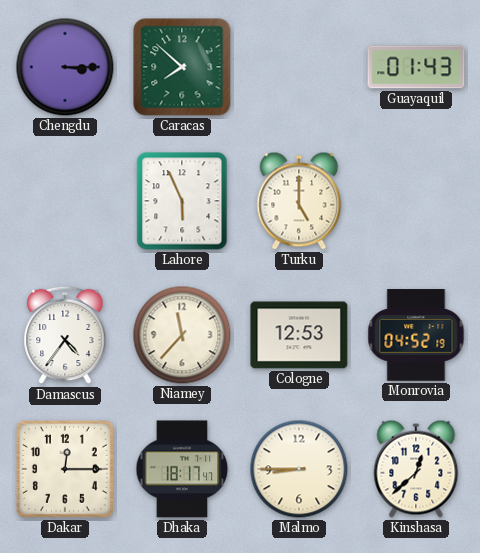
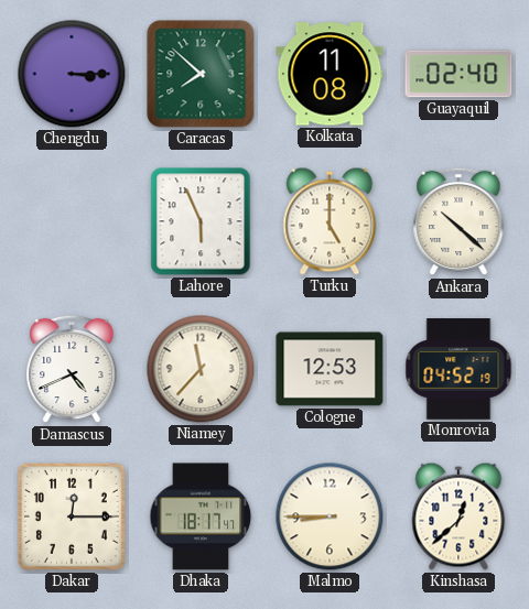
Kolkata: none -> 11:08
Guayaquil: 01:43 -> 02:40
Ankara: none -> 10:22
Damascus: 4:36 -> 4:41
